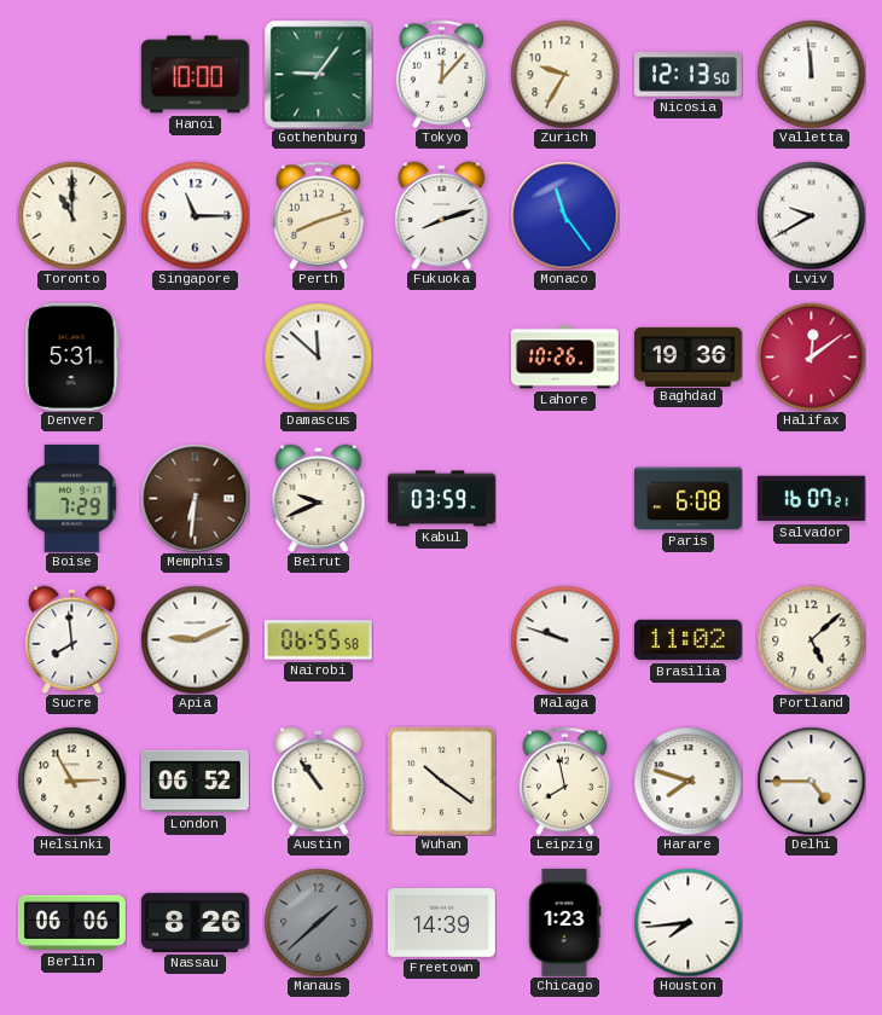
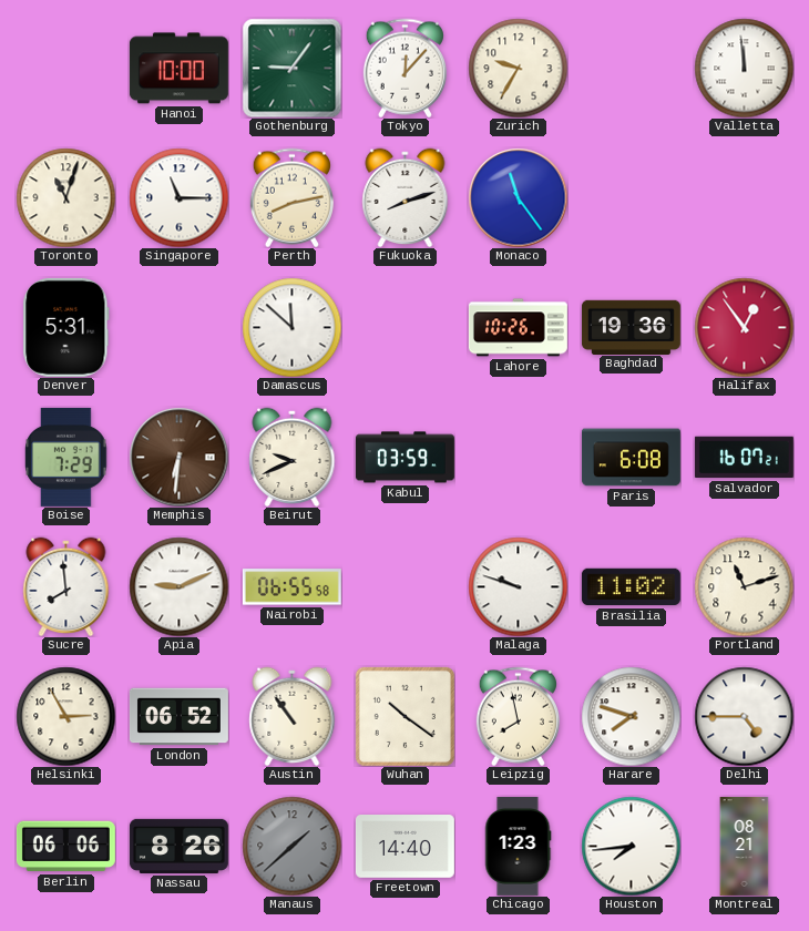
Nicosia: 12:13 -> none
Toronto: 11:00 -> 11:03
Perth: 8:12 -> 8:13
Lviv: 9:40 -> none
Halifax: 12:09 -> 12:54
Portland: 5:08 -> 11:12
Freetown: 14:39 -> 14:40
Montreal: none -> 08:21
